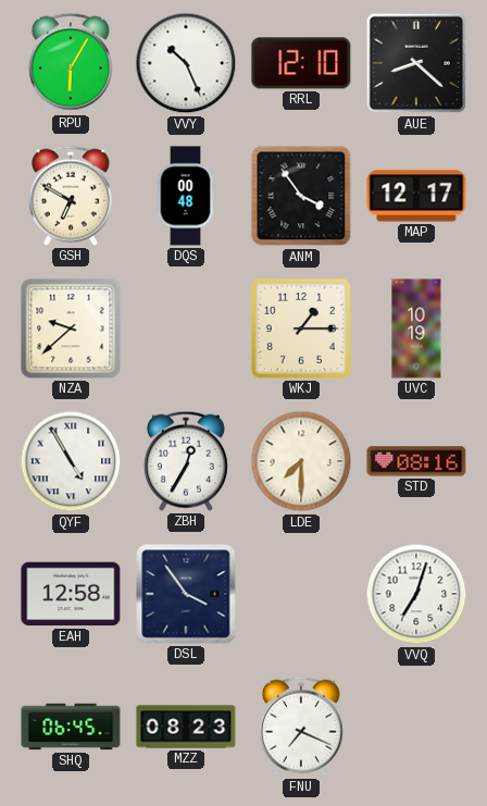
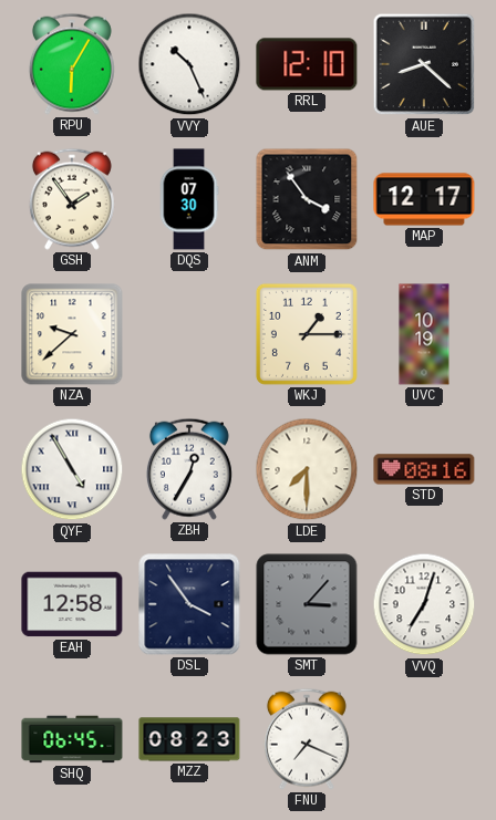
GSH: 6:50 -> 1:54
DQS: 00:48 -> 07:30
SMT: none -> 3:07
